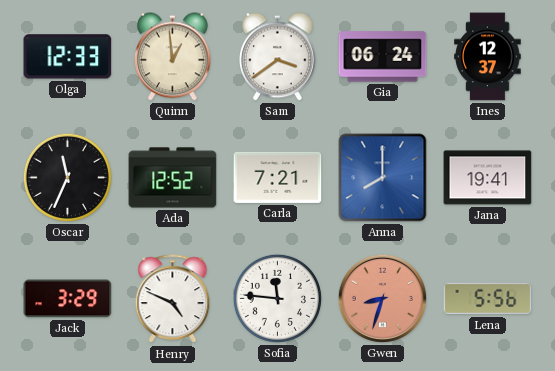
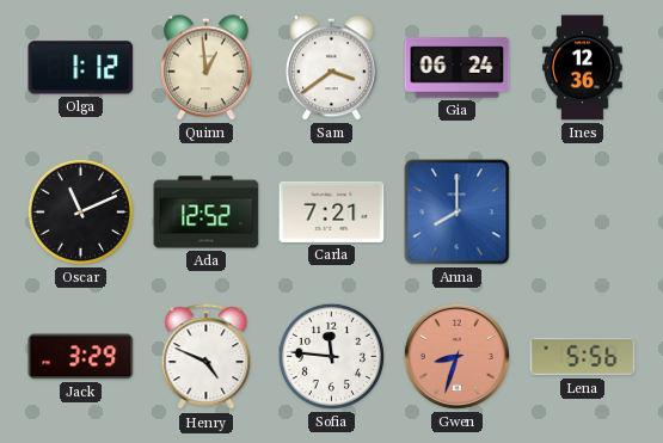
Olga: 12:33 -> 1:12
Ines: 12:37 -> 12:36
Oscar: 11:34 -> 11:11
Jana: 19:41 -> none
